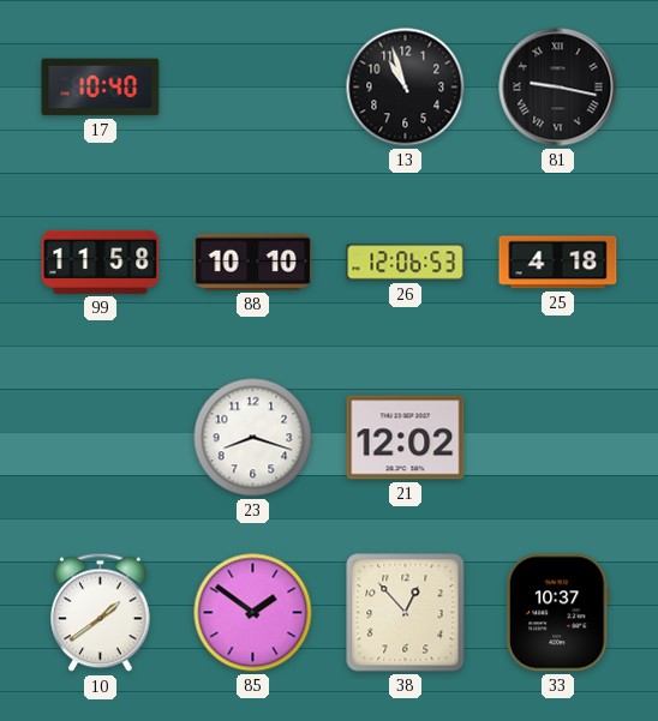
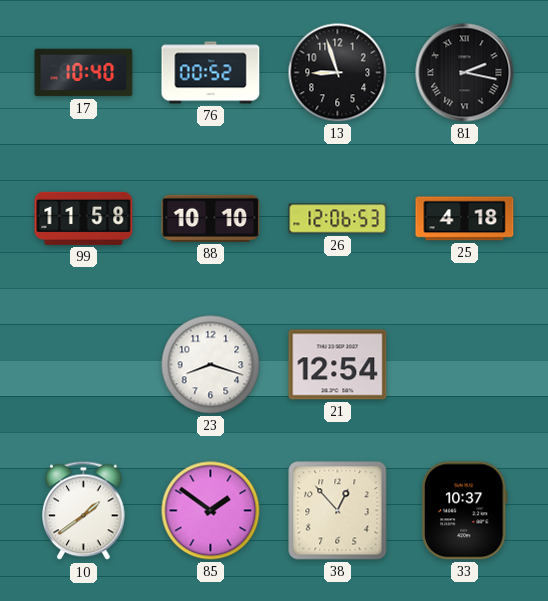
76: none -> 00:52
13: 10:57 -> 8:57
81: 9:17 -> 2:17
21: 12:02 -> 12:54
